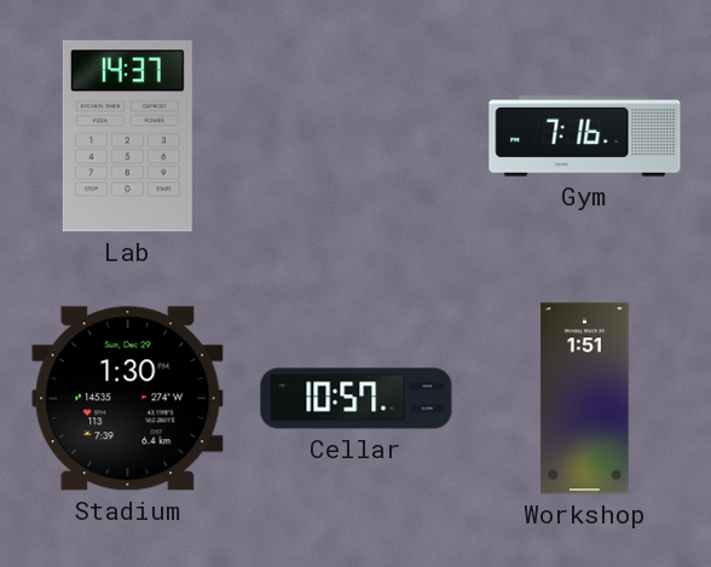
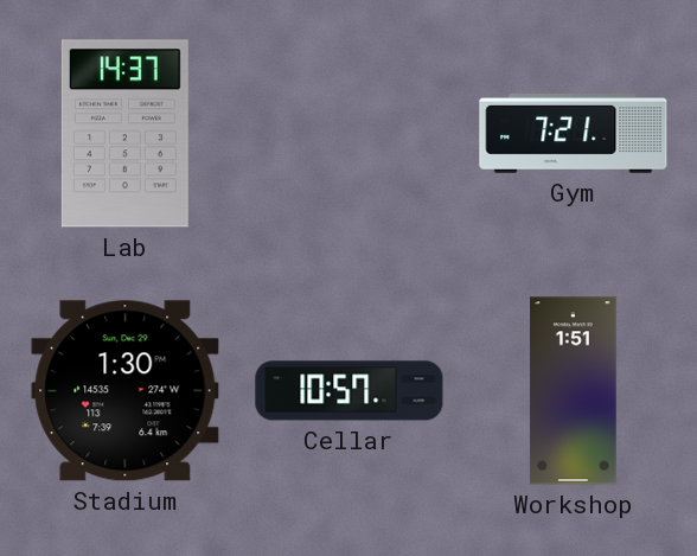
Gym: 7:16 -> 7:21
